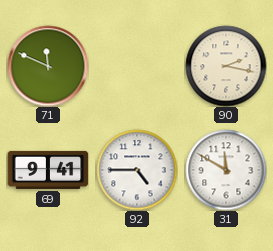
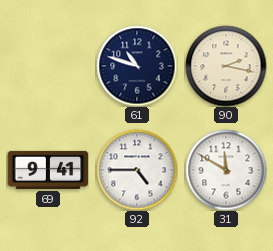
71: 11:49 -> none
61: none -> 10:48
